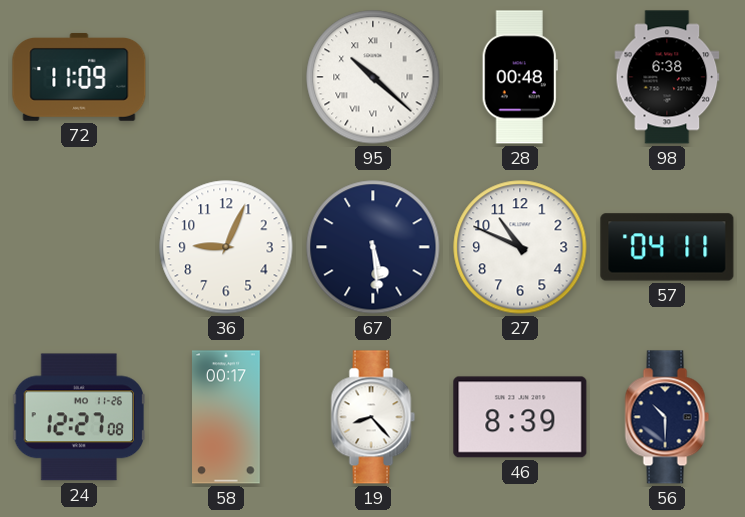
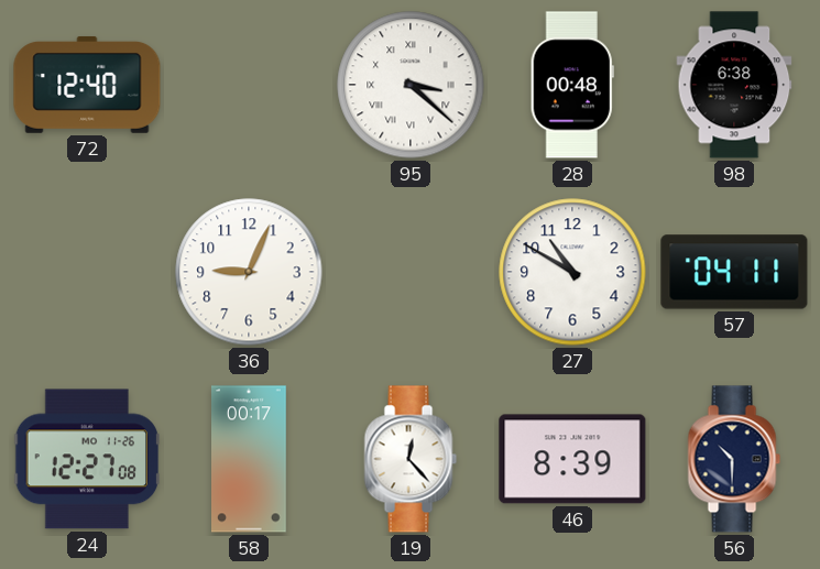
72: 11:09 -> 12:40
95: 10:22 -> 3:22
67: 5:29 -> none
27: 10:49 -> 10:50
19: 8:23 -> 12:23
